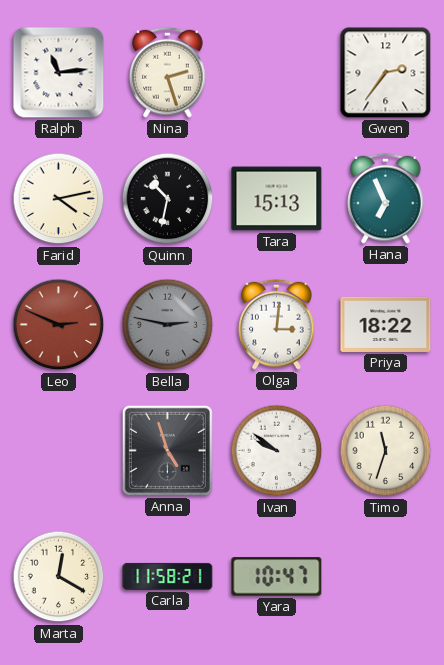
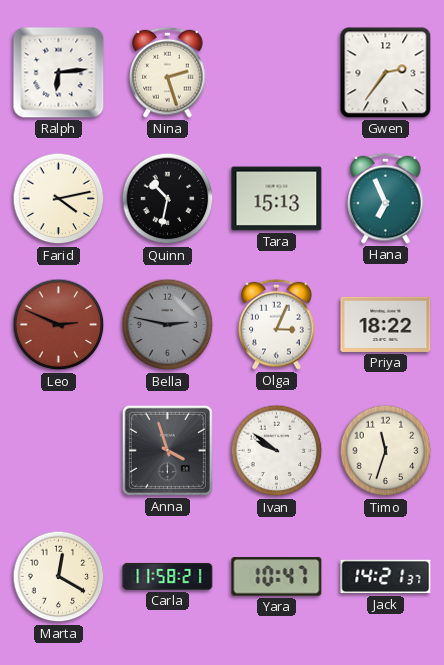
Ralph: 11:14 -> 6:14
Olga: 3:01 -> 3:04
Anna: 4:57 -> 3:57
Jack: none -> 14:21
